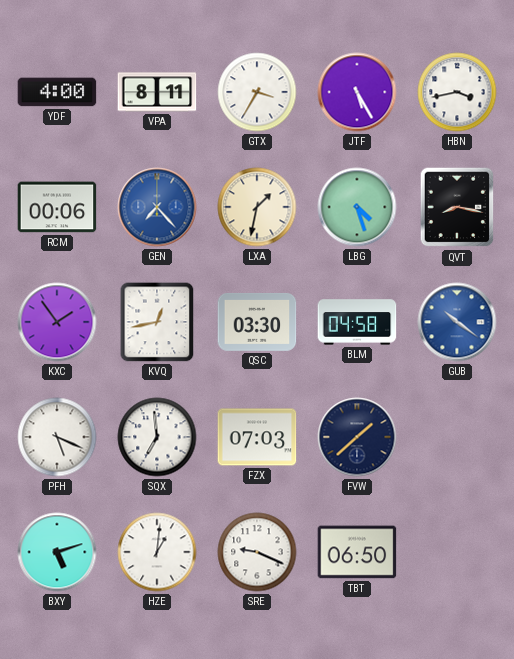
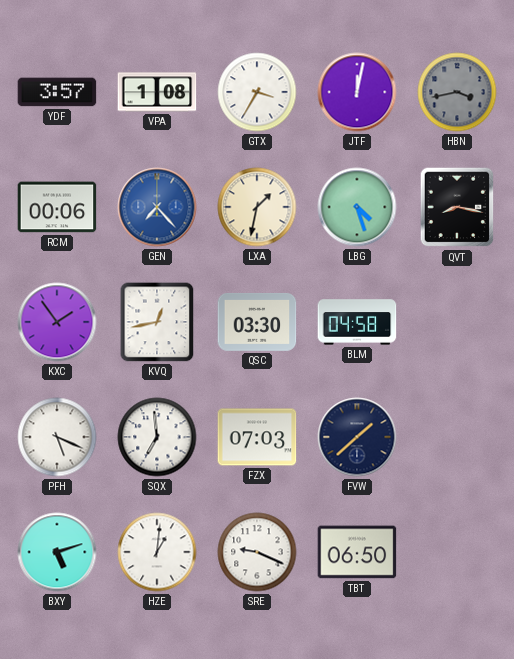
YDF: 4:00 -> 3:57
VPA: 8:11 -> 1:08
JTF: 5:25 -> 12:02
HBN dial: white -> grey
GUB: 10:21 -> none
